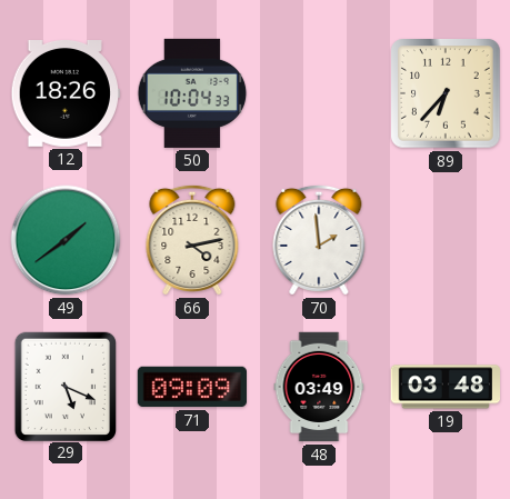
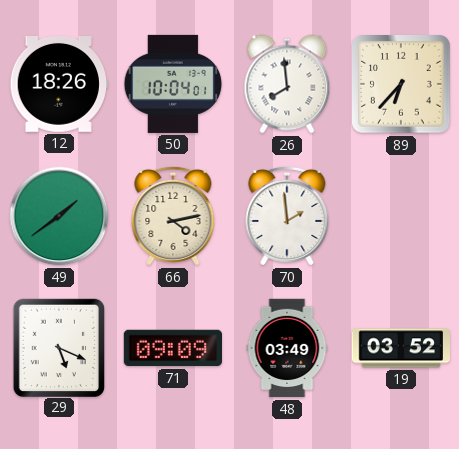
50: 10:04:33 -> 10:04:01
26: none -> 7:59
19: 03:48 -> 03:52
